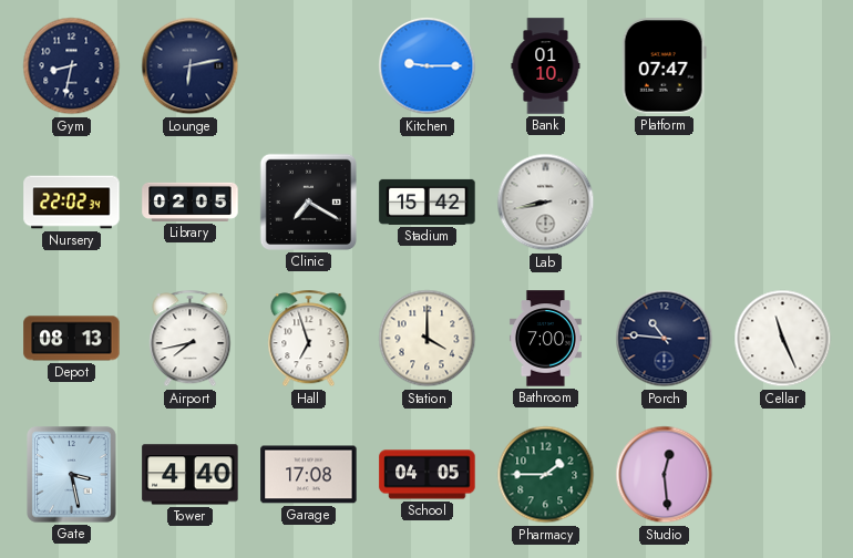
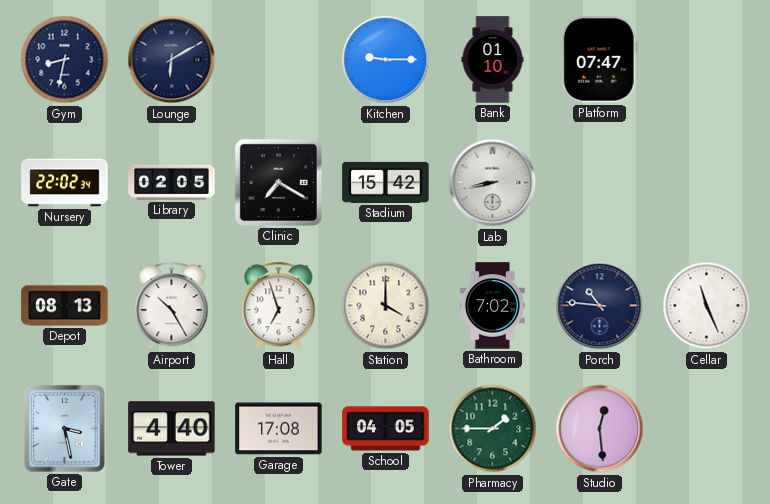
Lounge: 6:13 -> 6:10
Airport: 7:43 -> 10:25
Bathroom: 7:00 -> 7:02
